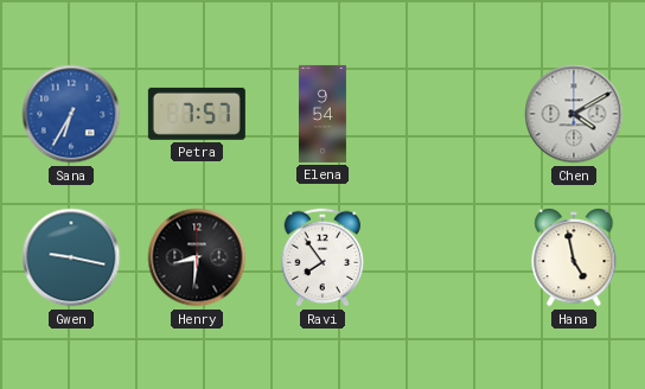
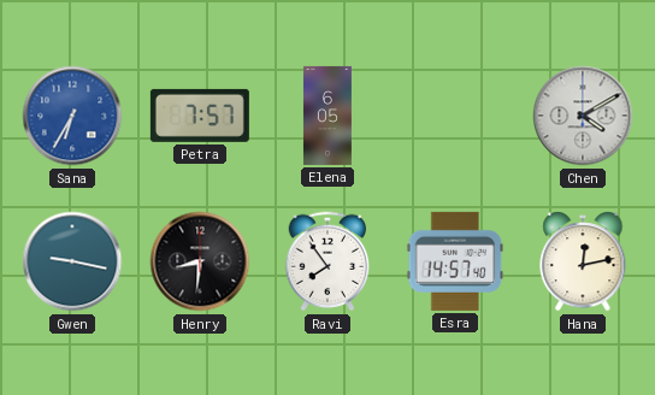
Elena: 9:54 -> 6:05
Esra: none -> 14:57
Hana: 4:58 -> 12:13
